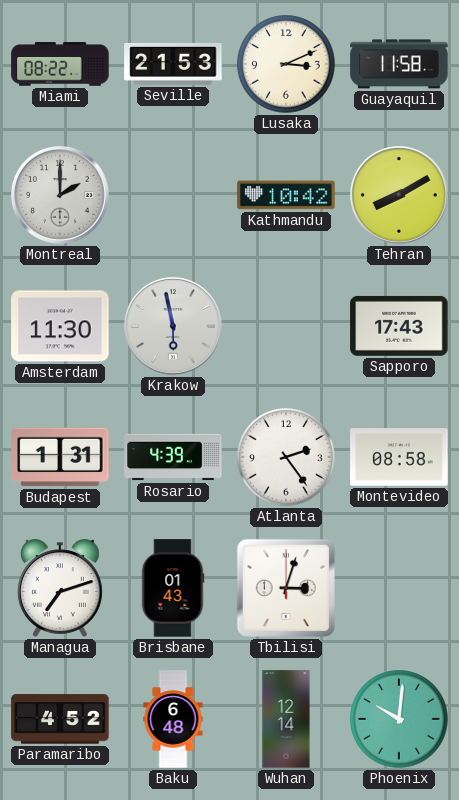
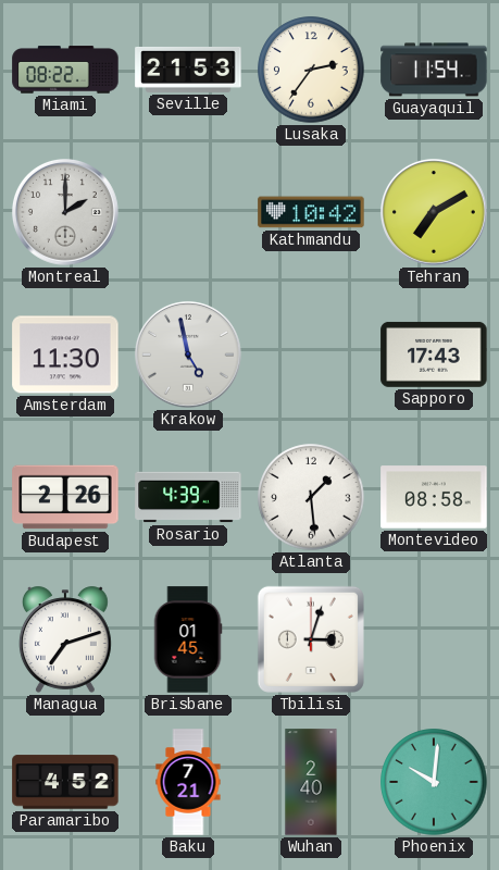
Lusaka: 3:11 -> 2:36
Guayaquil: 11:58 -> 11:54
Tehran: 8:10 -> 7:10
Krakow: 5:58 -> 4:58
Budapest: 1:31 -> 2:26
Atlanta: 2:24 -> 1:29
Brisbane: 01:43 -> 01:45
Baku: 6:48 -> 7:21
Wuhan: 12:14 -> 2:40
